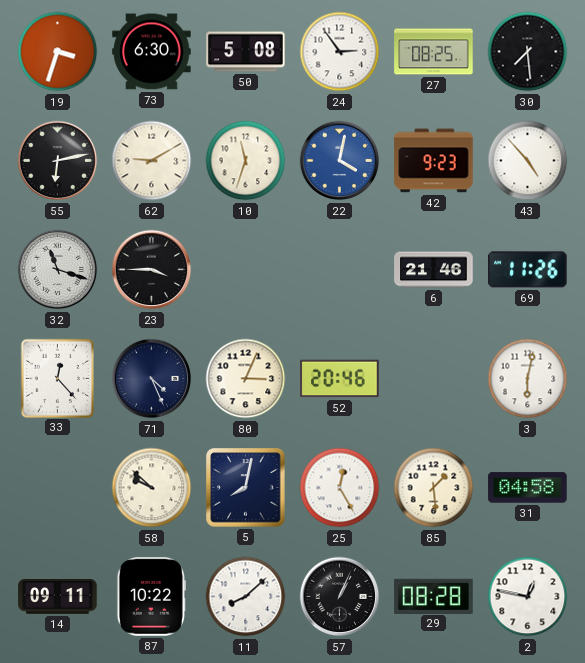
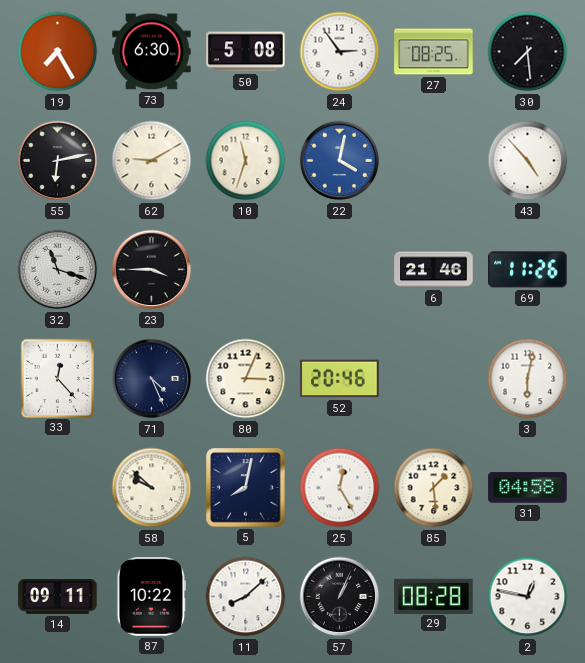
19: 3:33 -> 7:25
42: 9:23 -> none
